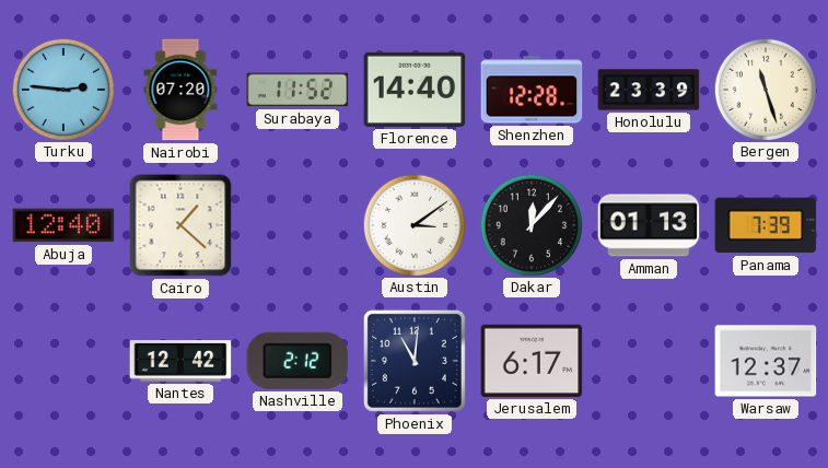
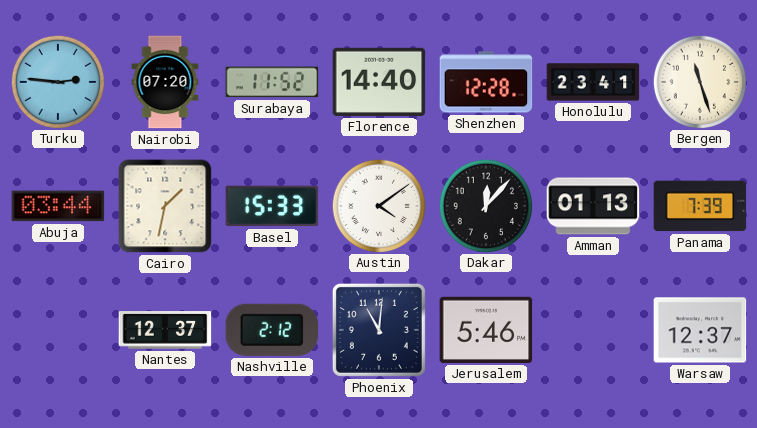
Honolulu: 23:39 -> 23:41
Abuja: 12:40 -> 03:44
Cairo: 1:22 -> 1:32
Basel: none -> 15:33
Austin: 3:09 -> 4:09
Nantes: 12:42 -> 12:37
Jerusalem: 6:17 -> 5:46
